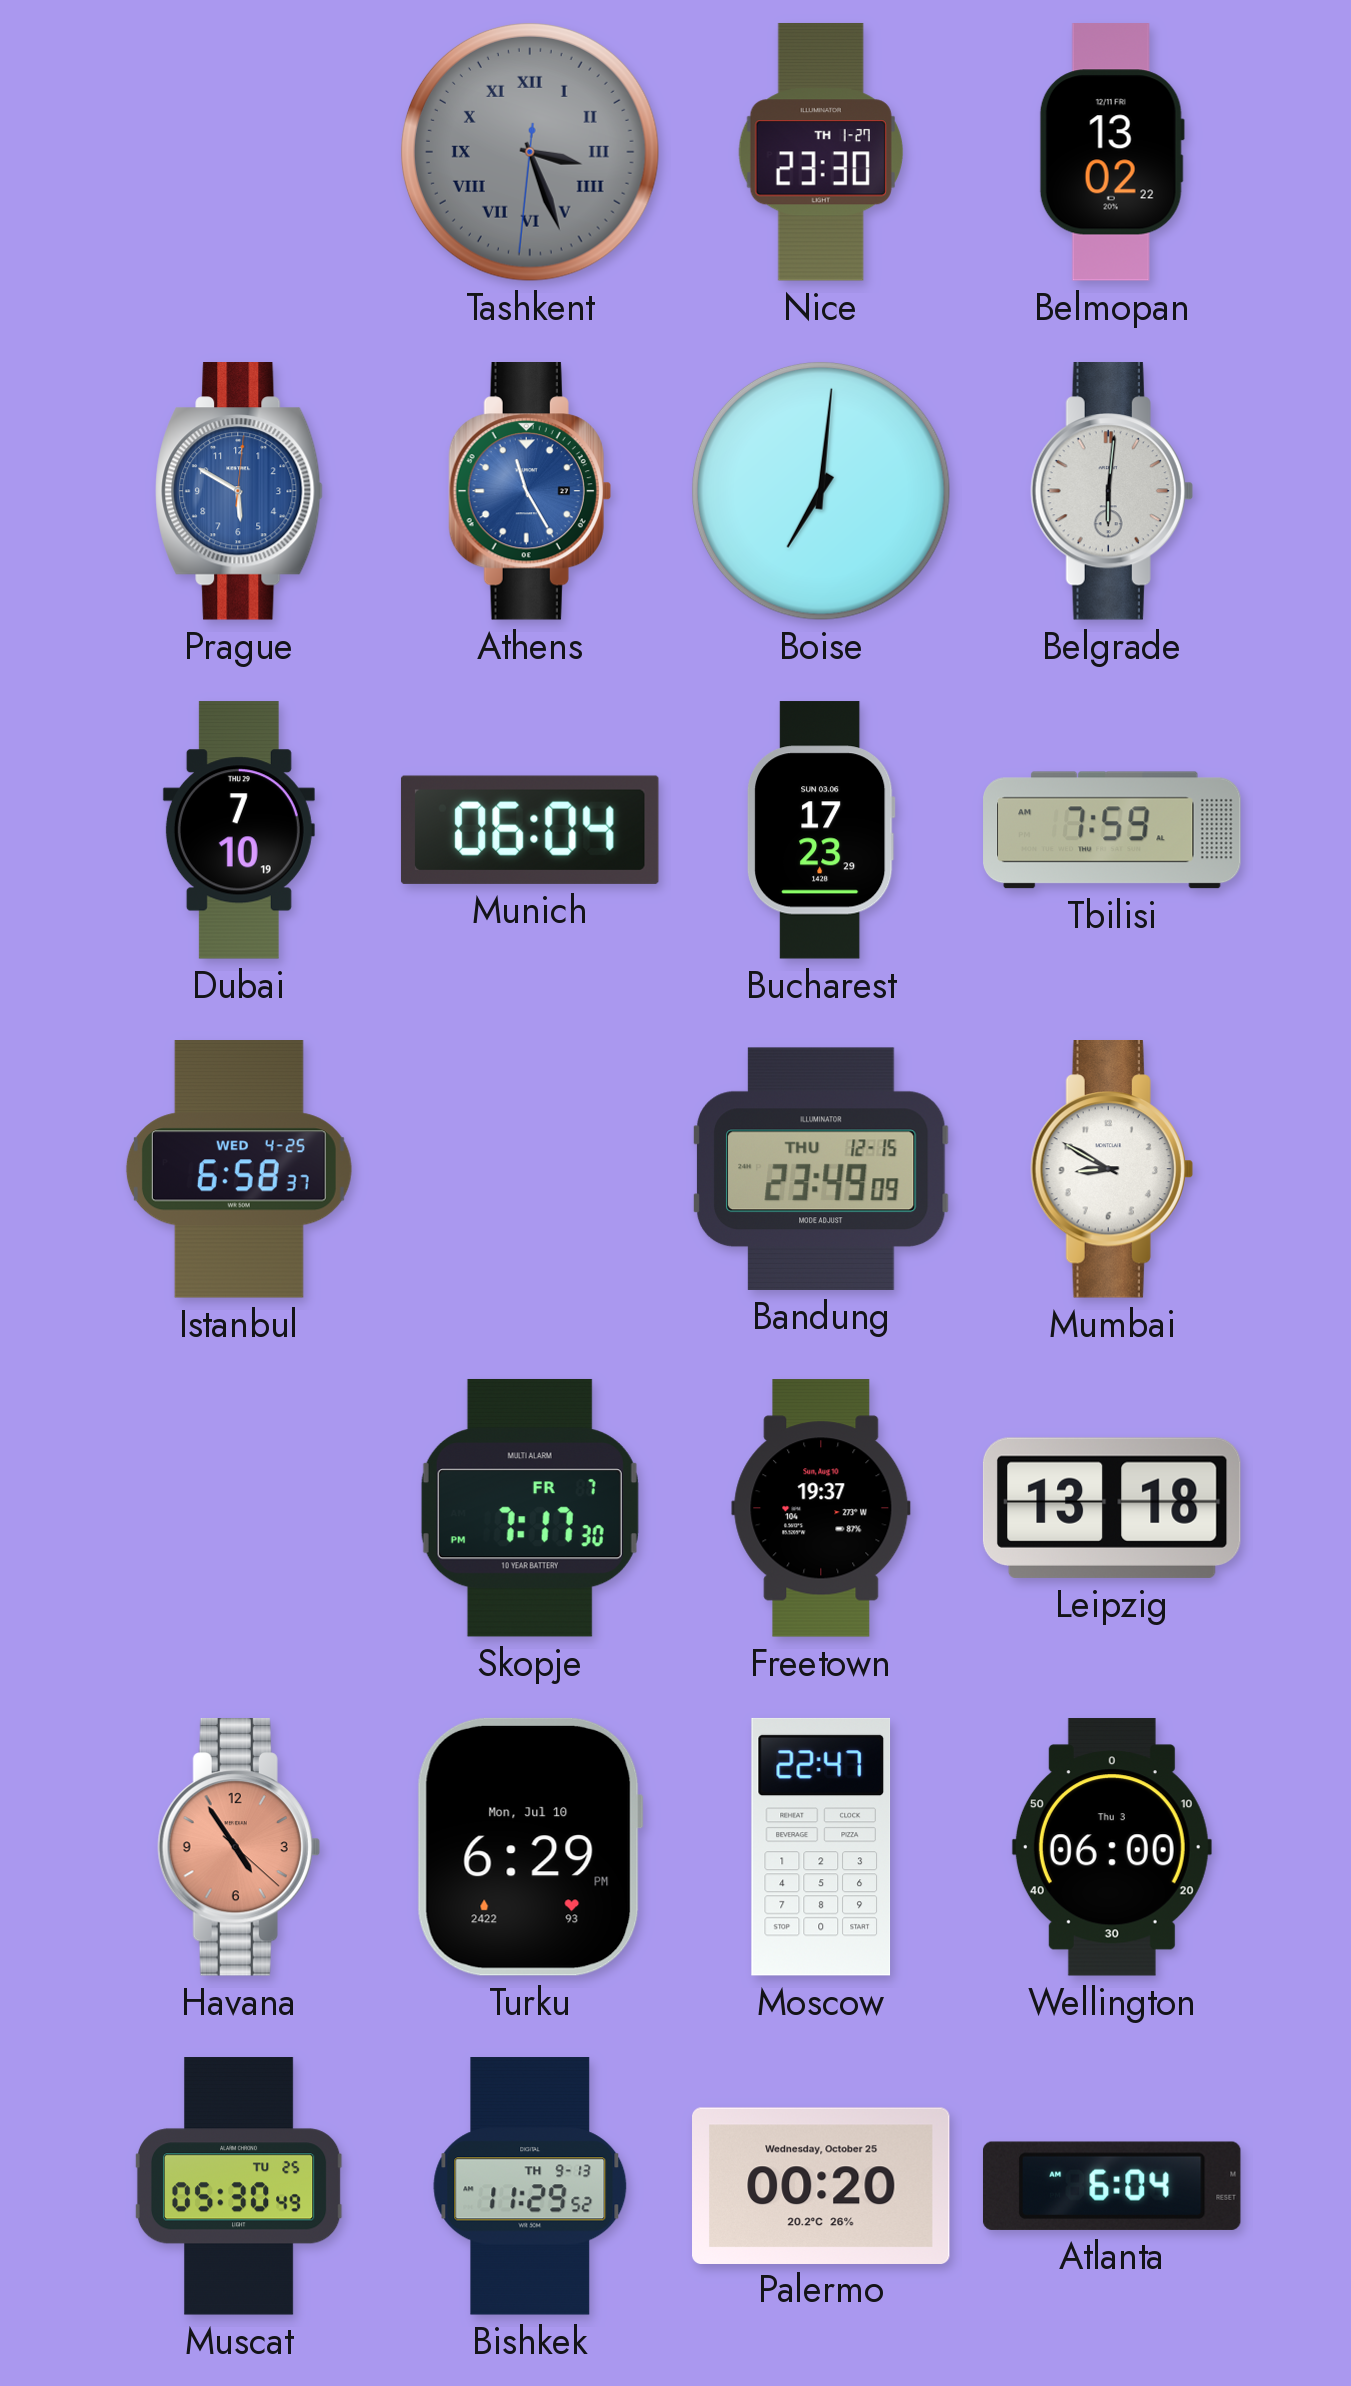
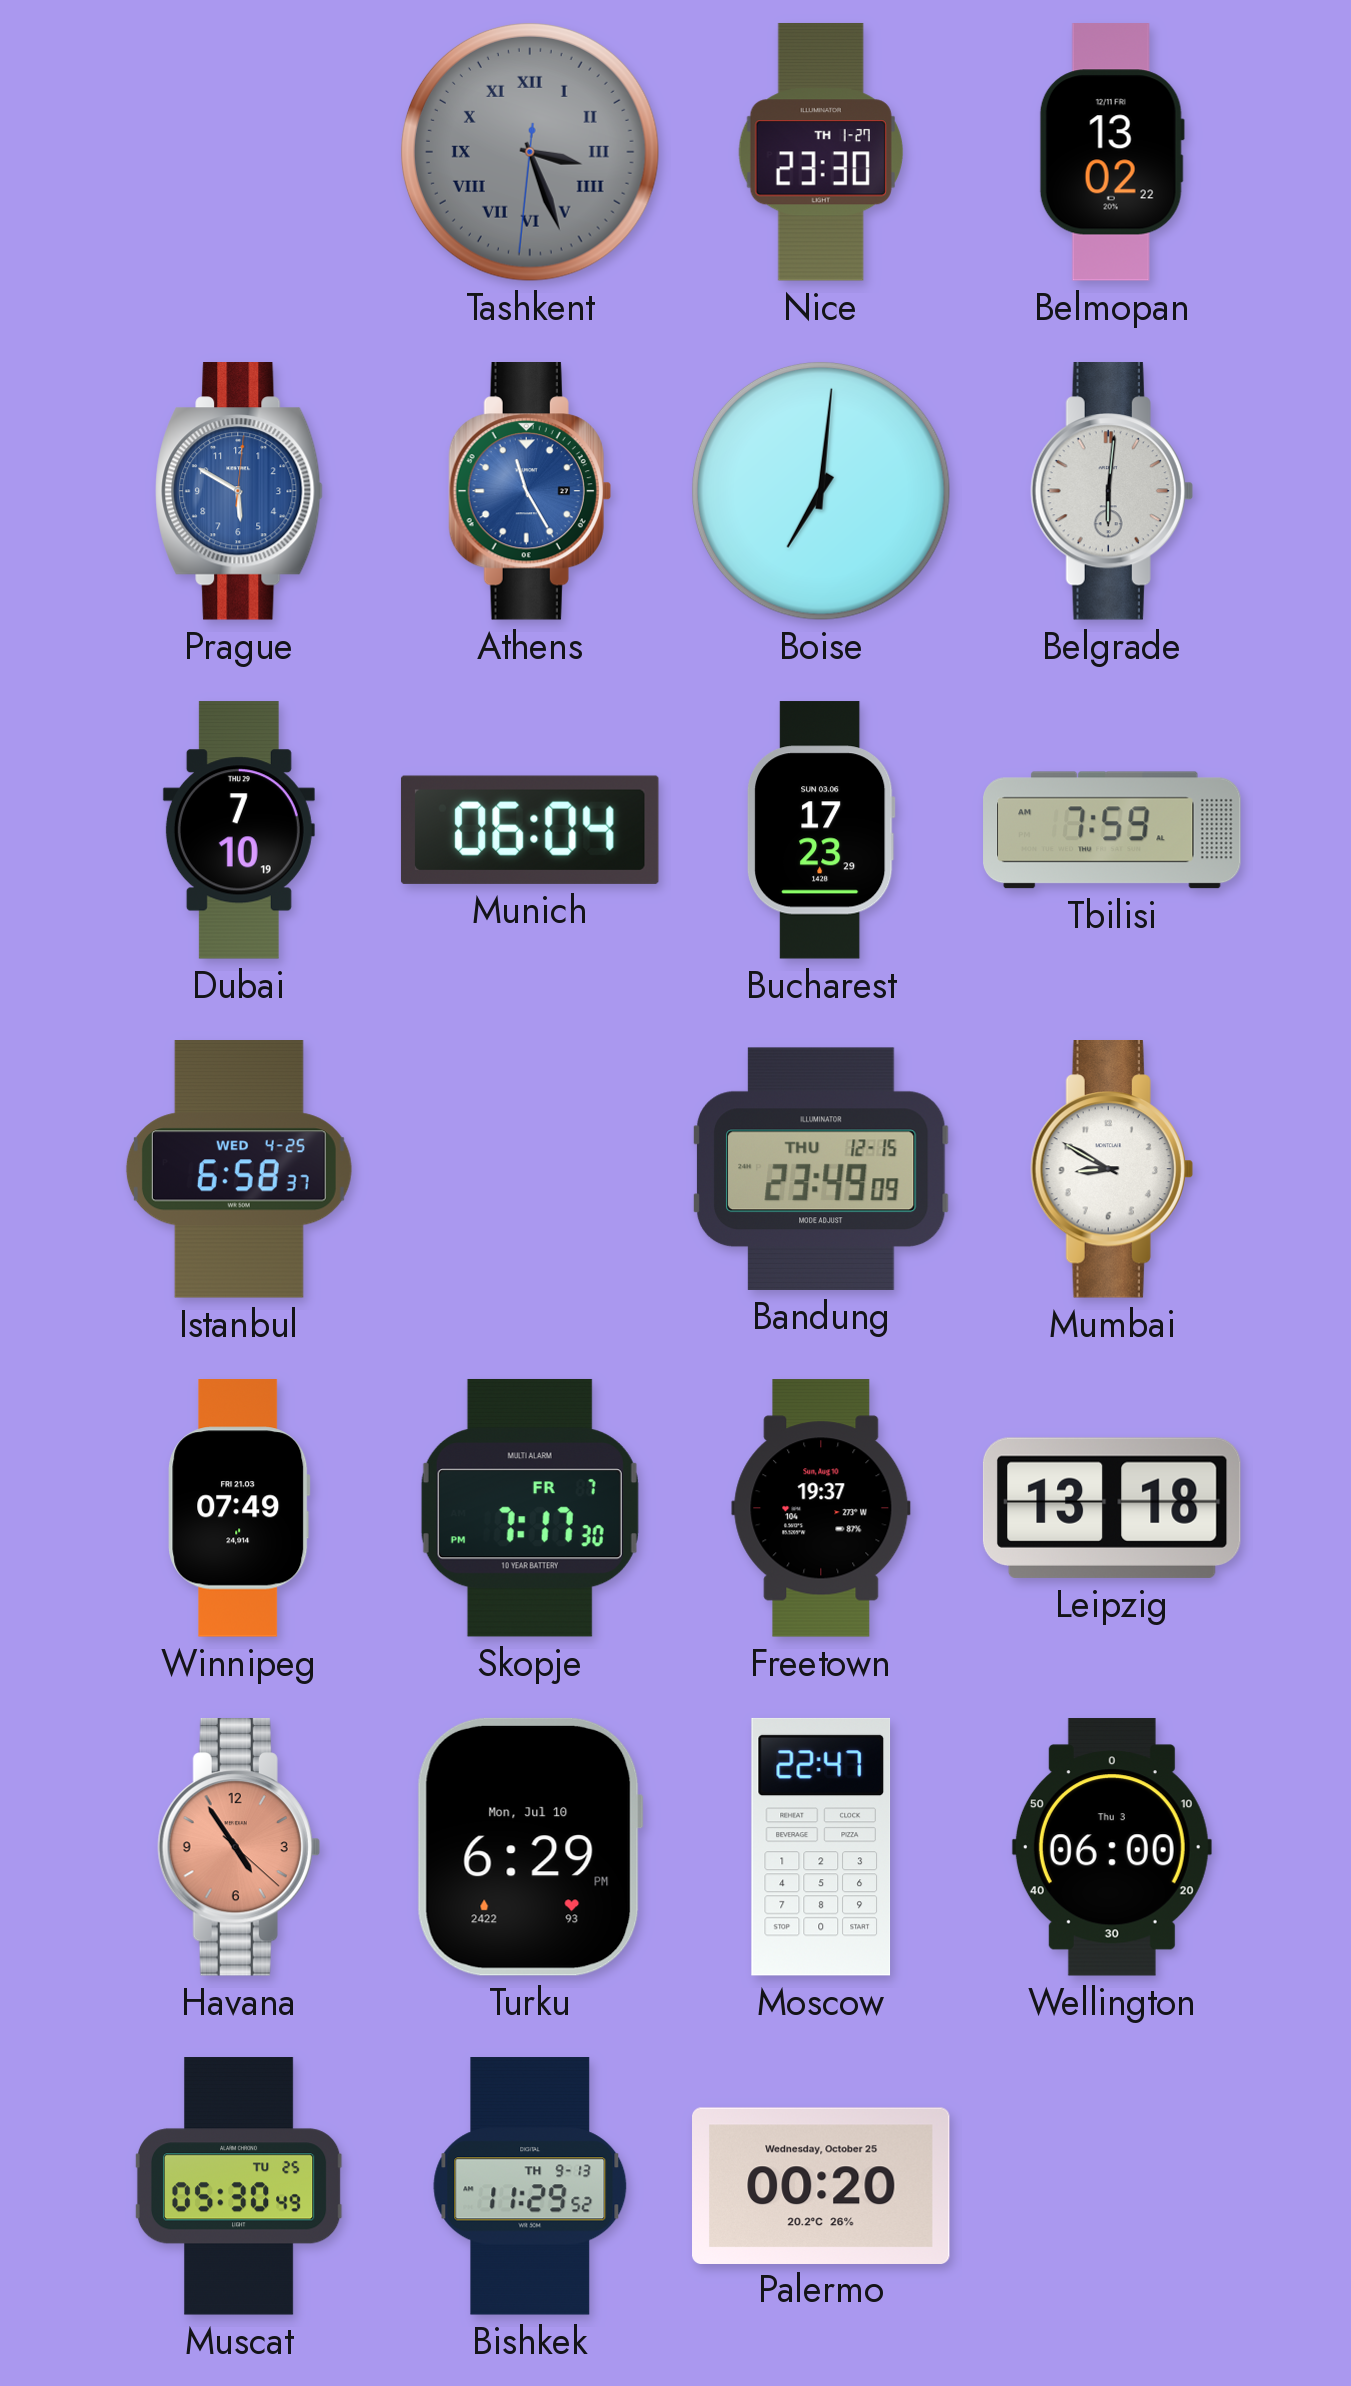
Winnipeg: none -> 07:49
Atlanta: 6:04 -> none
